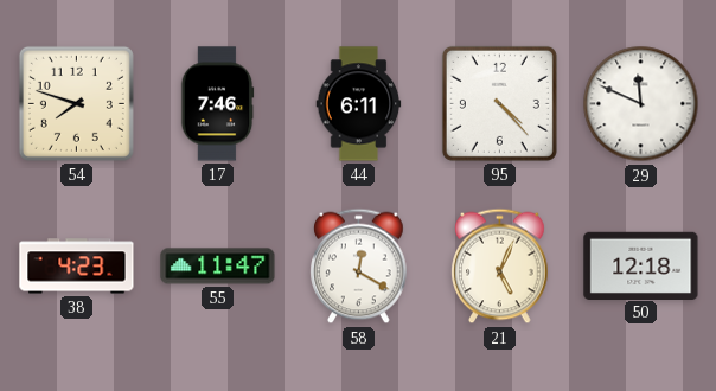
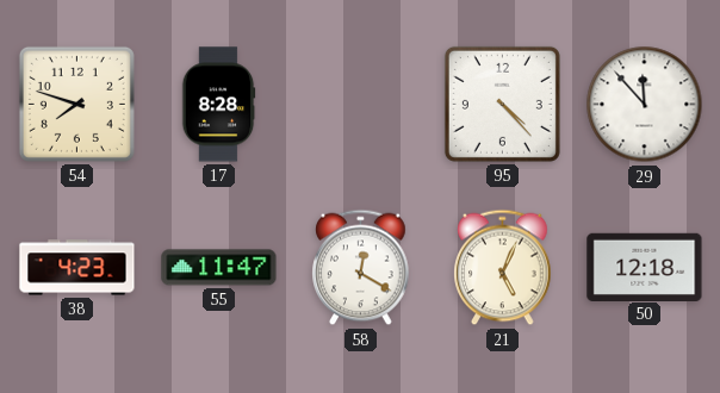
17: 7:46 -> 8:28
44: 6:11 -> none
29: 11:49 -> 11:53
